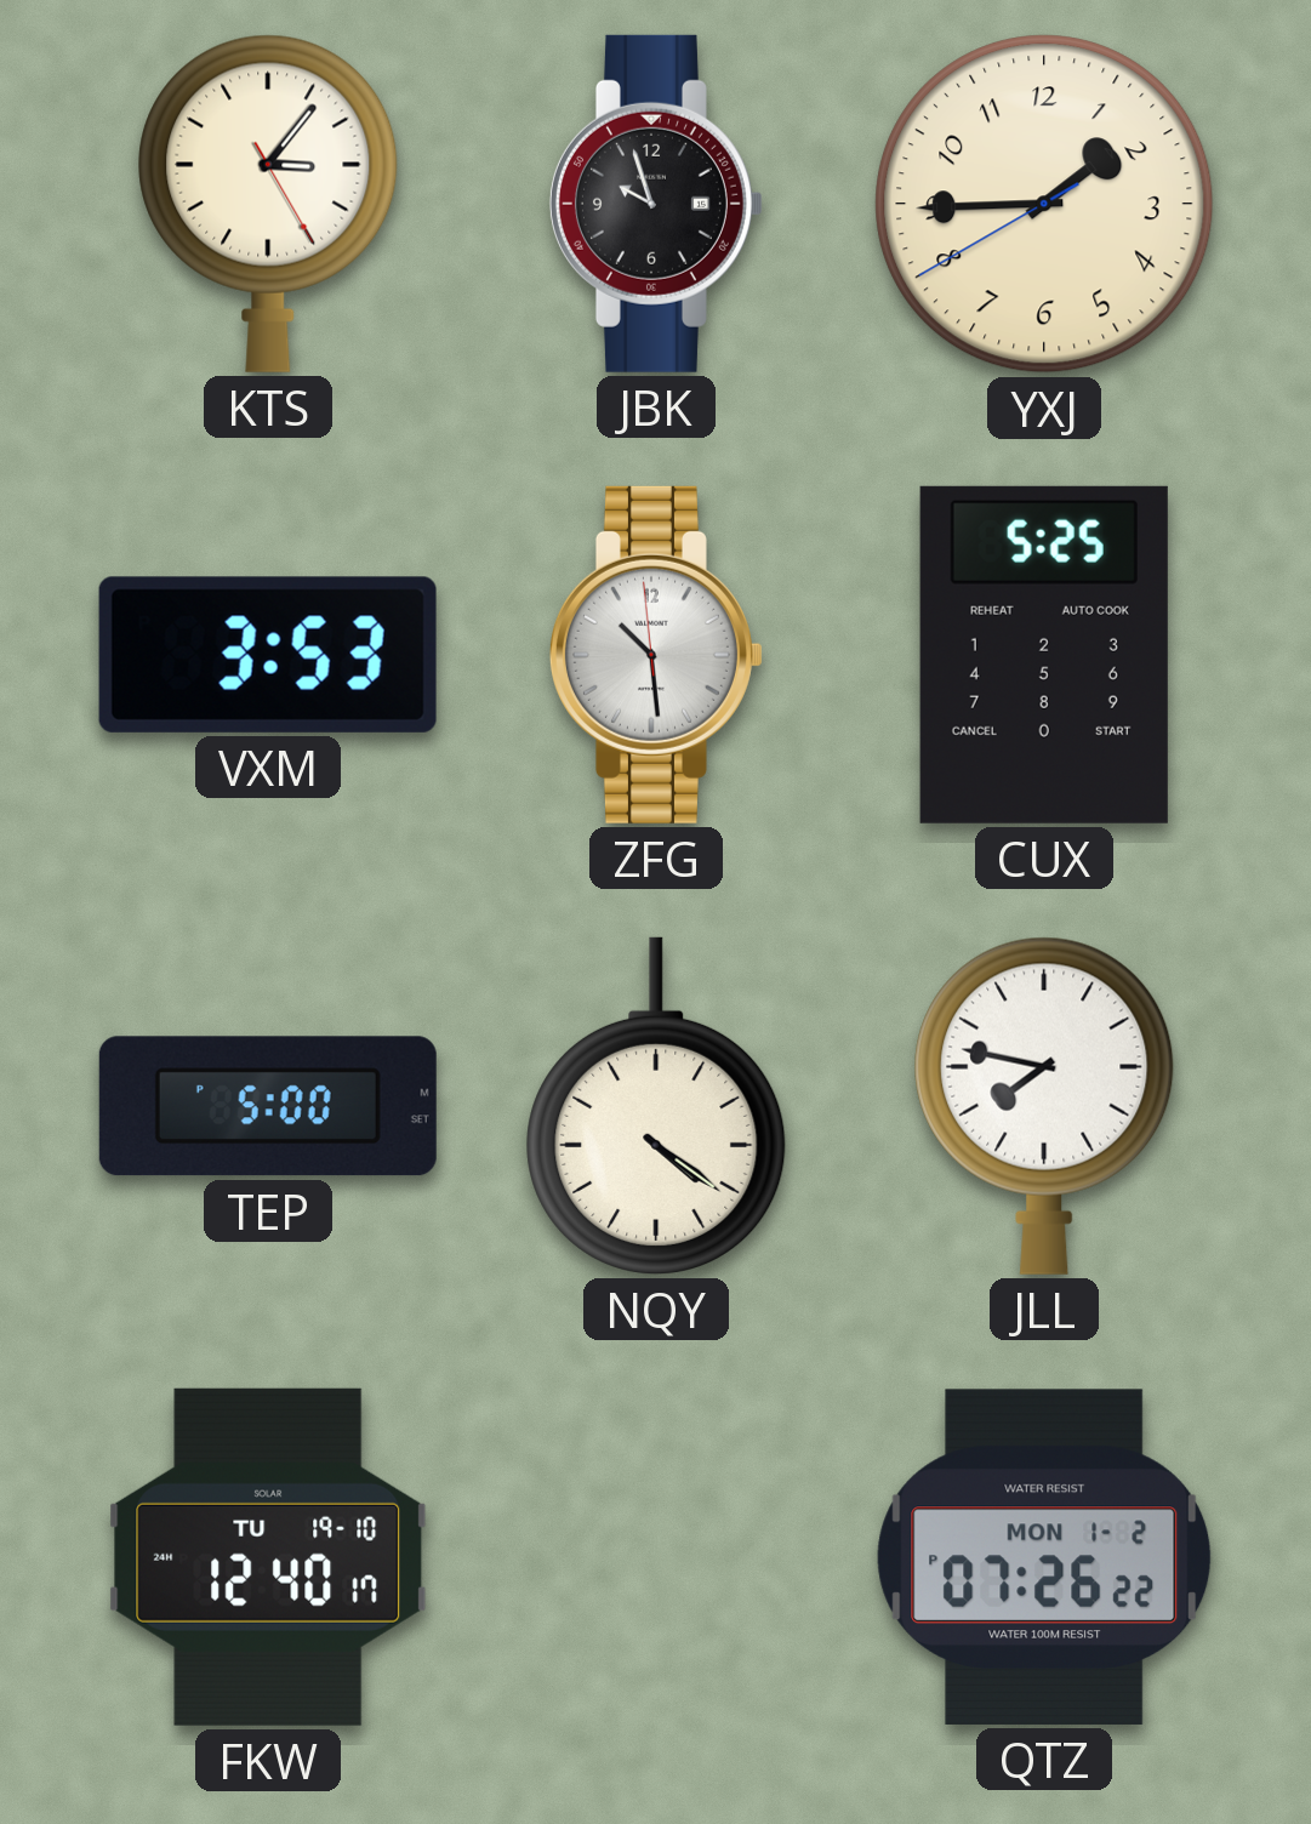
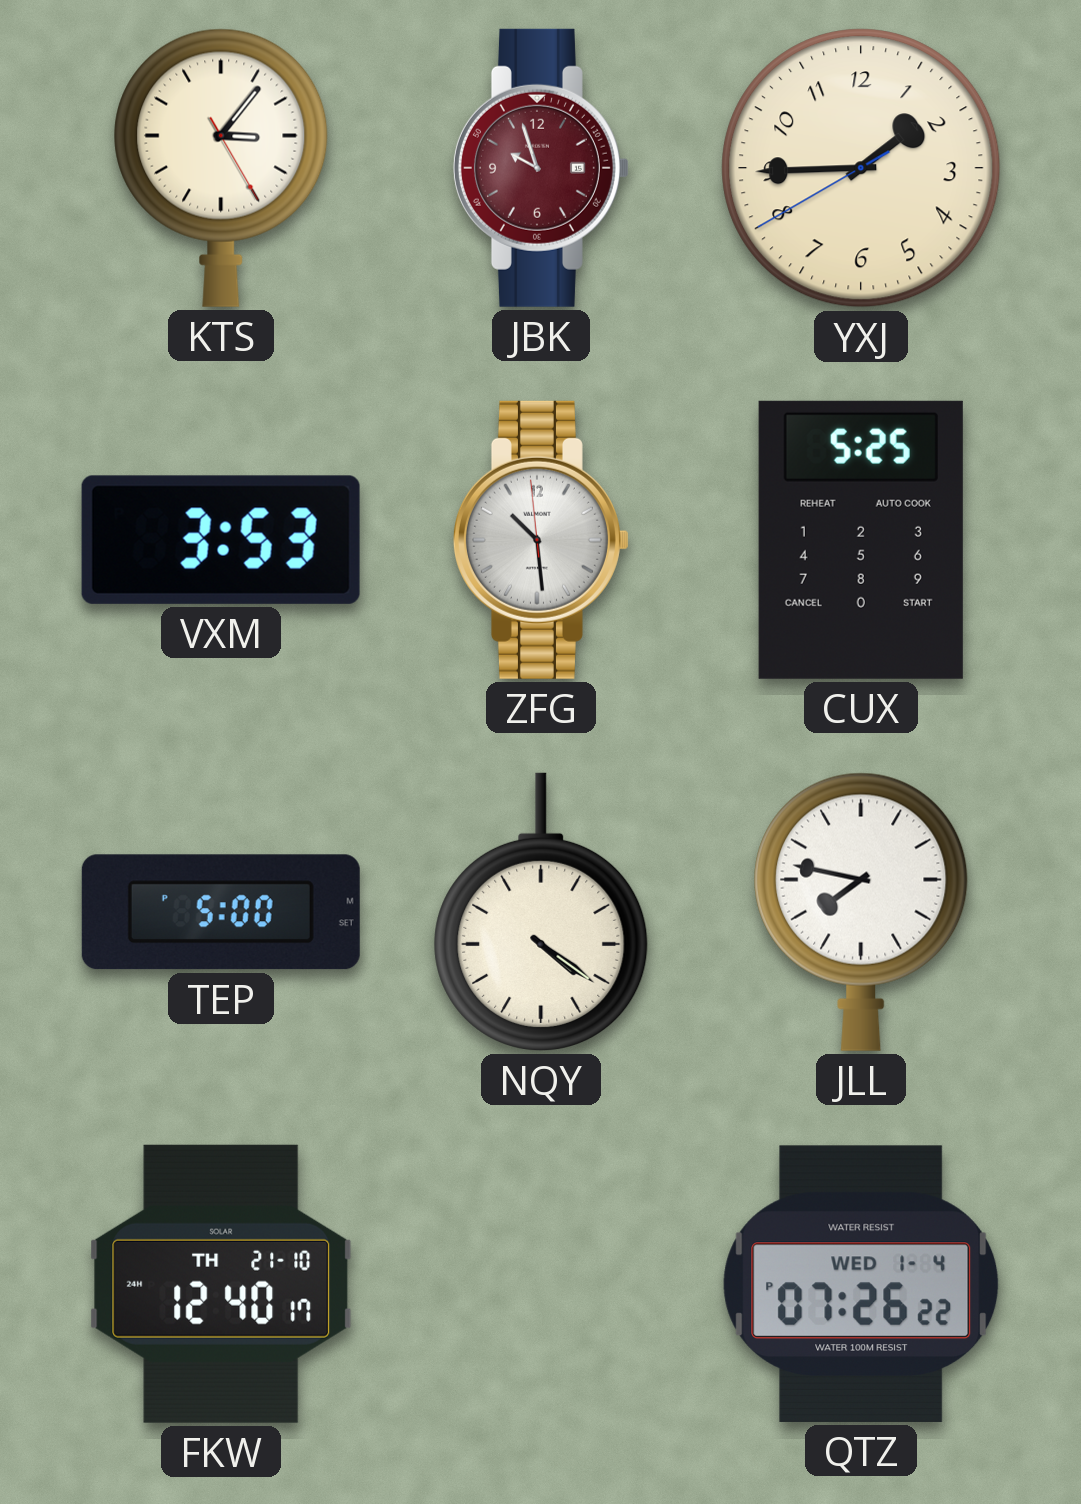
JBK dial: black -> burgundy
FKW date: TU 19-10 -> TH 21-10
QTZ date: MON 1-2 -> WED 1-4
